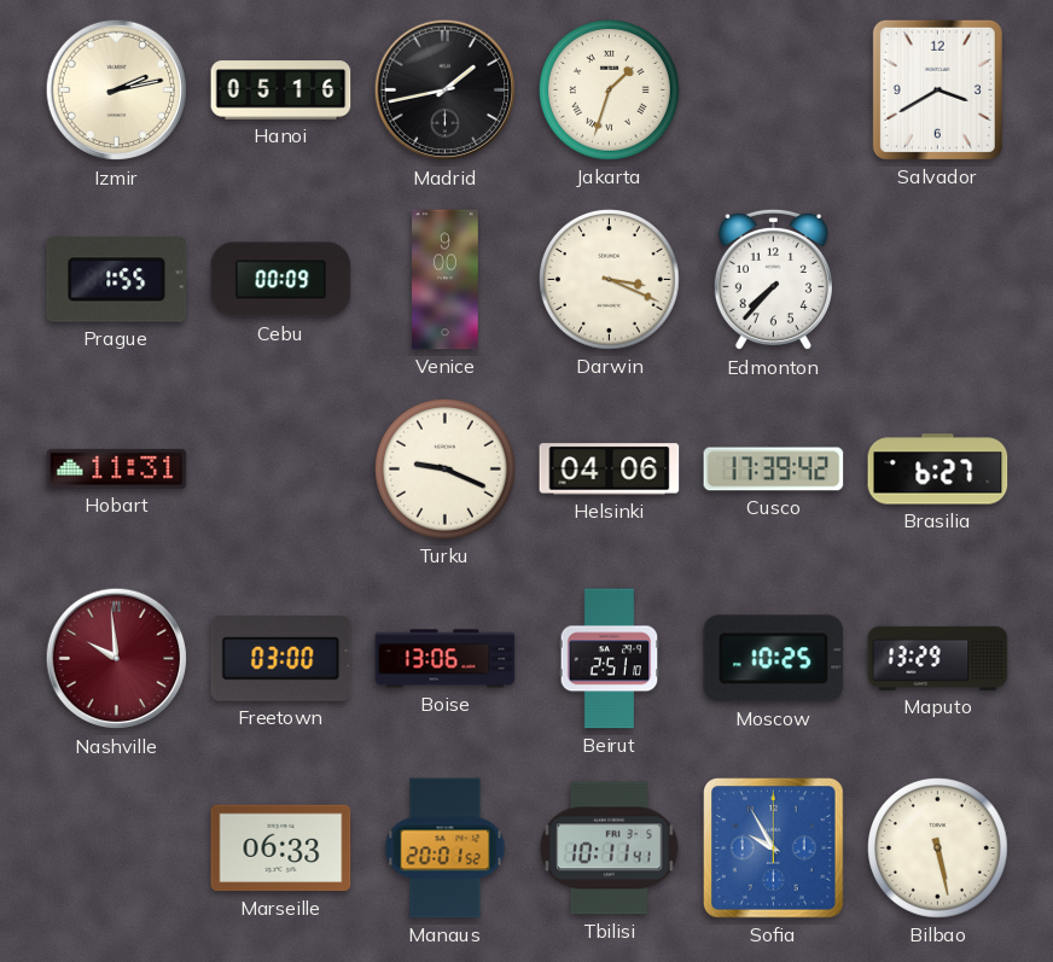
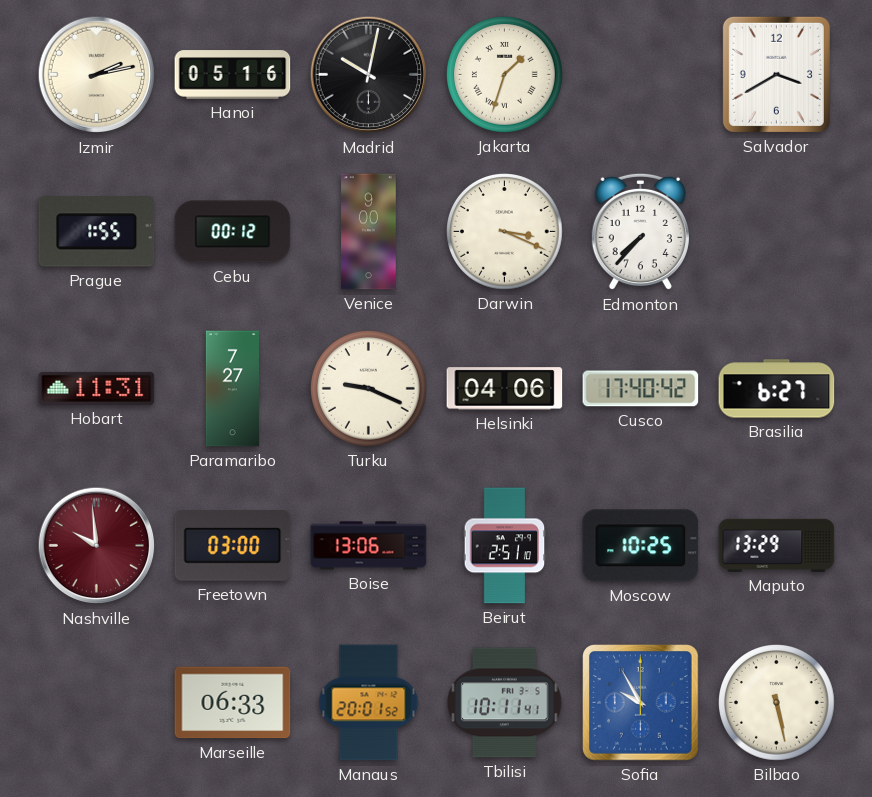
Madrid: 1:43 -> 10:02
Cebu: 00:09 -> 00:12
Paramaribo: none -> 7:27
Cusco: 17:39 -> 17:40
